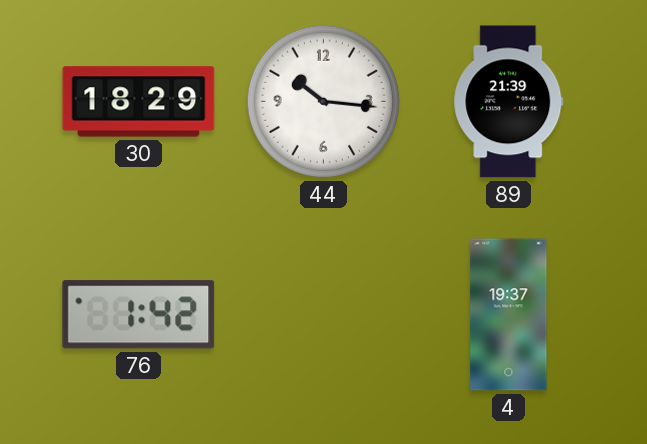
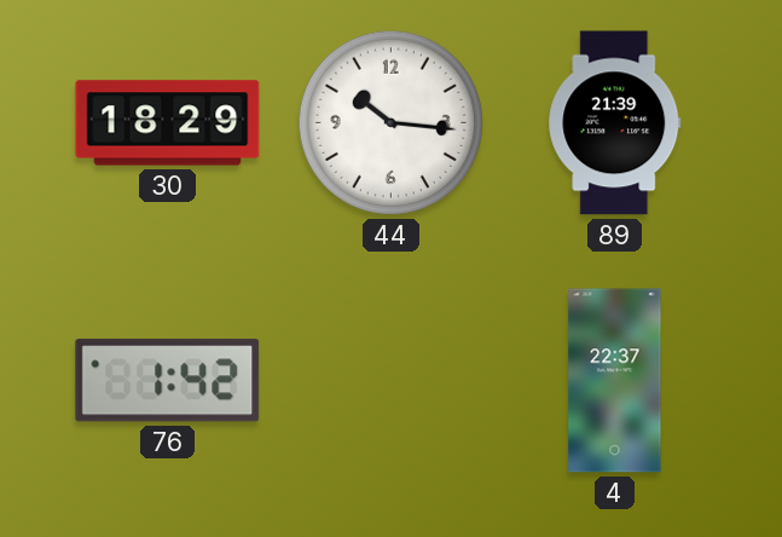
4: 19:37 -> 22:37
